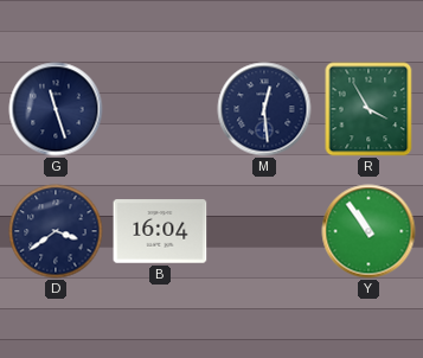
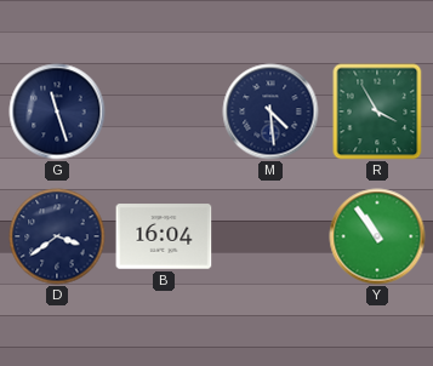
M: 12:29 -> 4:29
